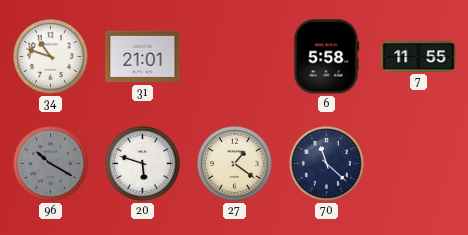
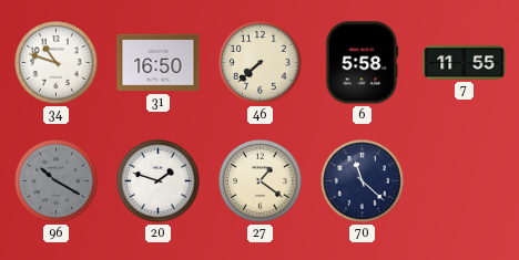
31: 21:01 -> 16:50
46: none -> 7:38
20: 5:48 -> 1:48
